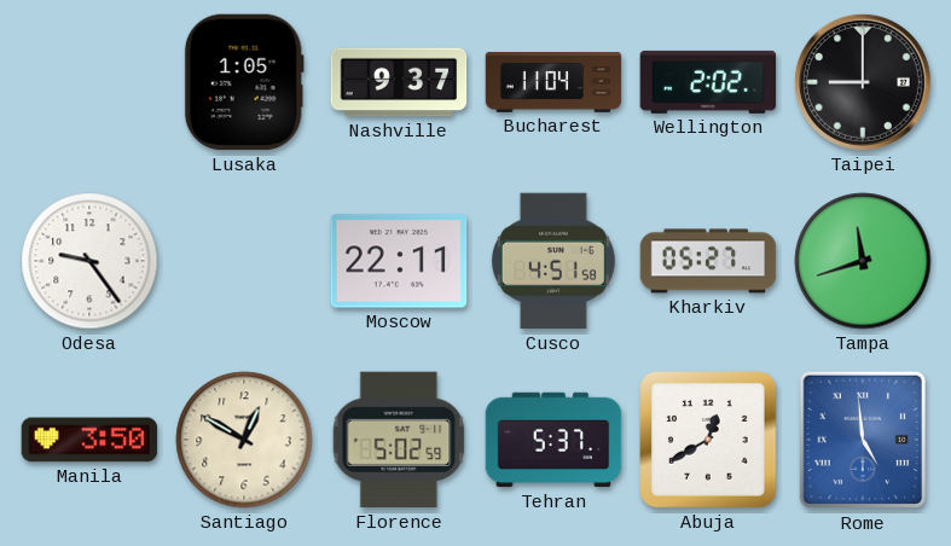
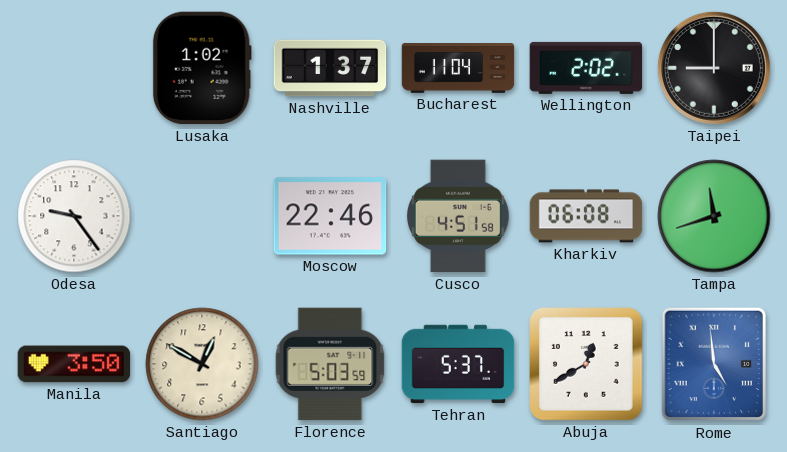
Lusaka: 1:05 -> 1:02
Nashville: 9:37 -> 1:37
Moscow: 22:11 -> 22:46
Kharkiv: 05:27 -> 06:08
Florence: 5:02 -> 5:03
